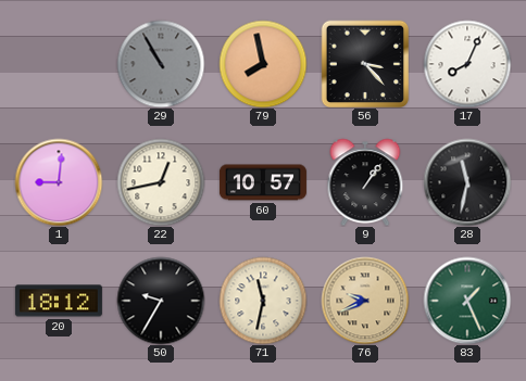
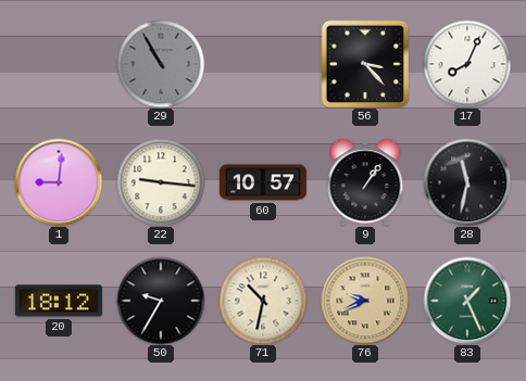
79: 7:58 -> none
22: 12:43 -> 9:16
71: 11:32 -> 10:32
